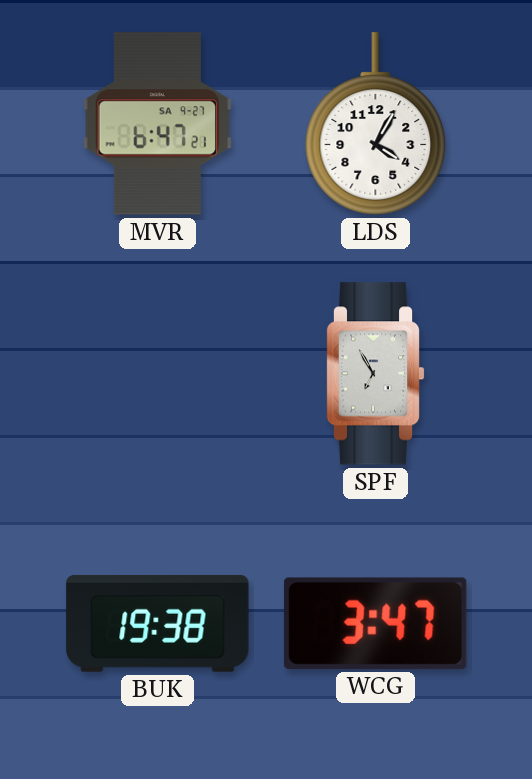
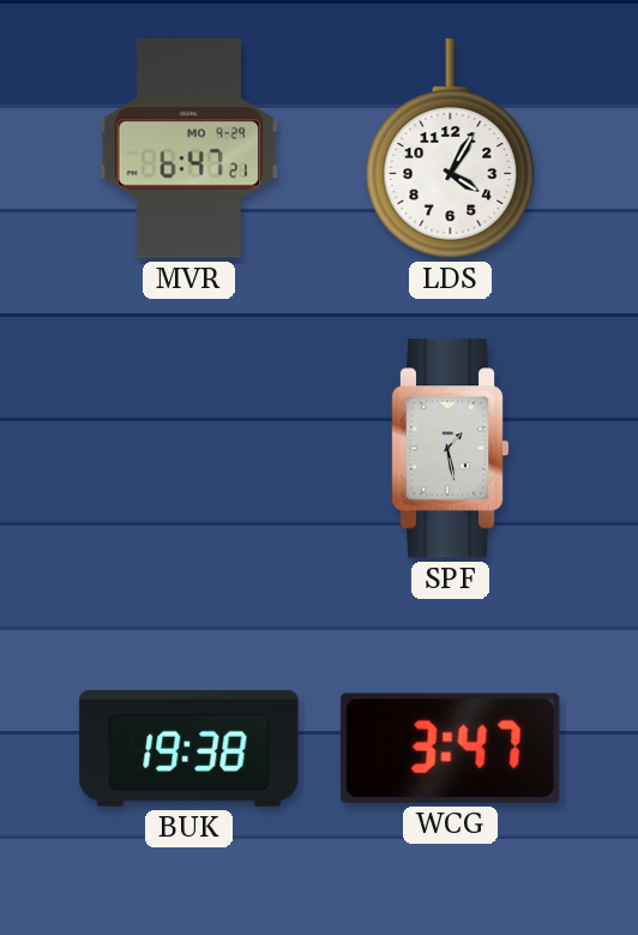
MVR date: SA 9-27 -> MO 9-29
SPF: 6:55 -> 1:28
